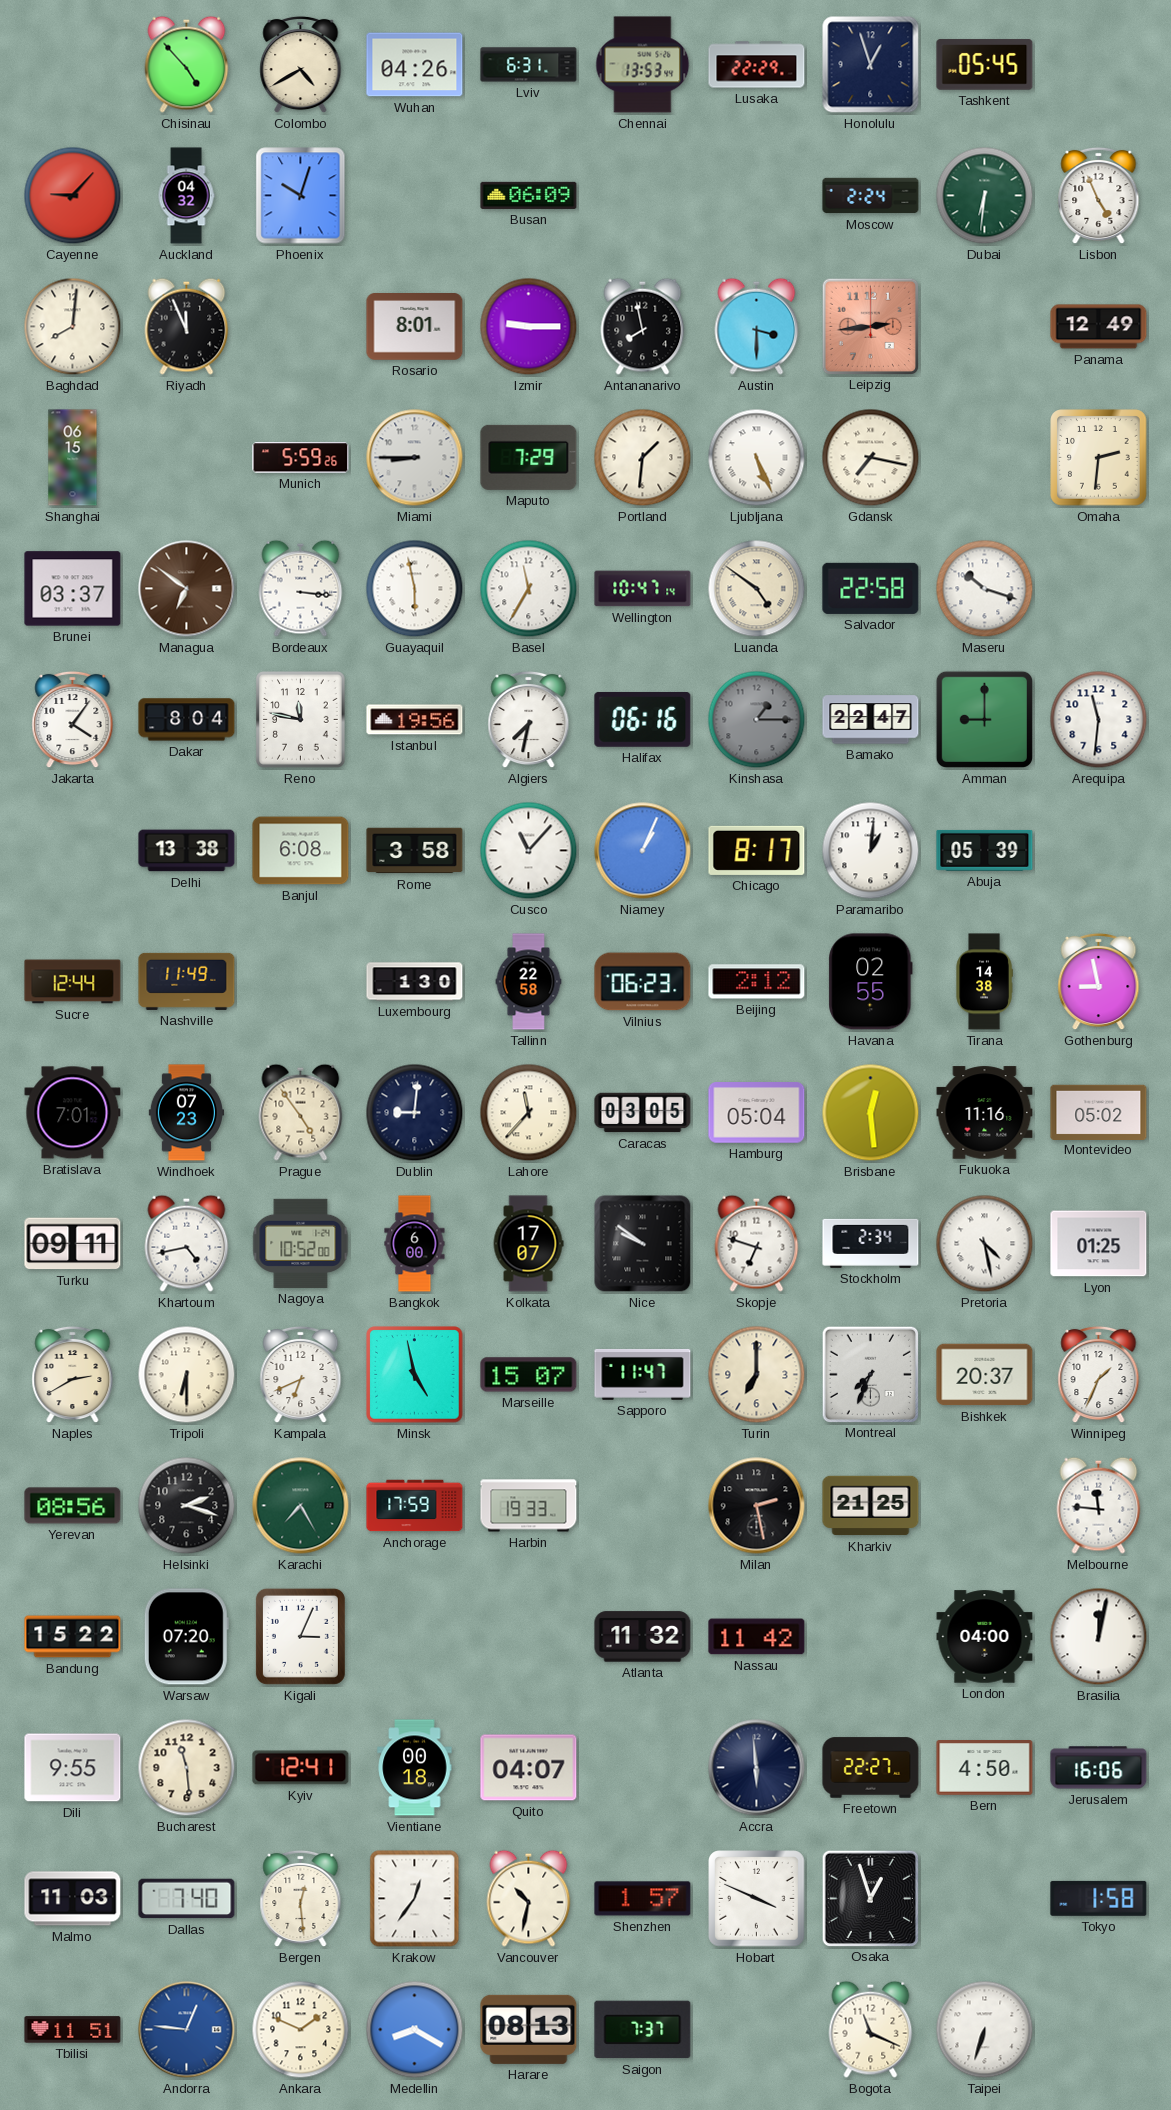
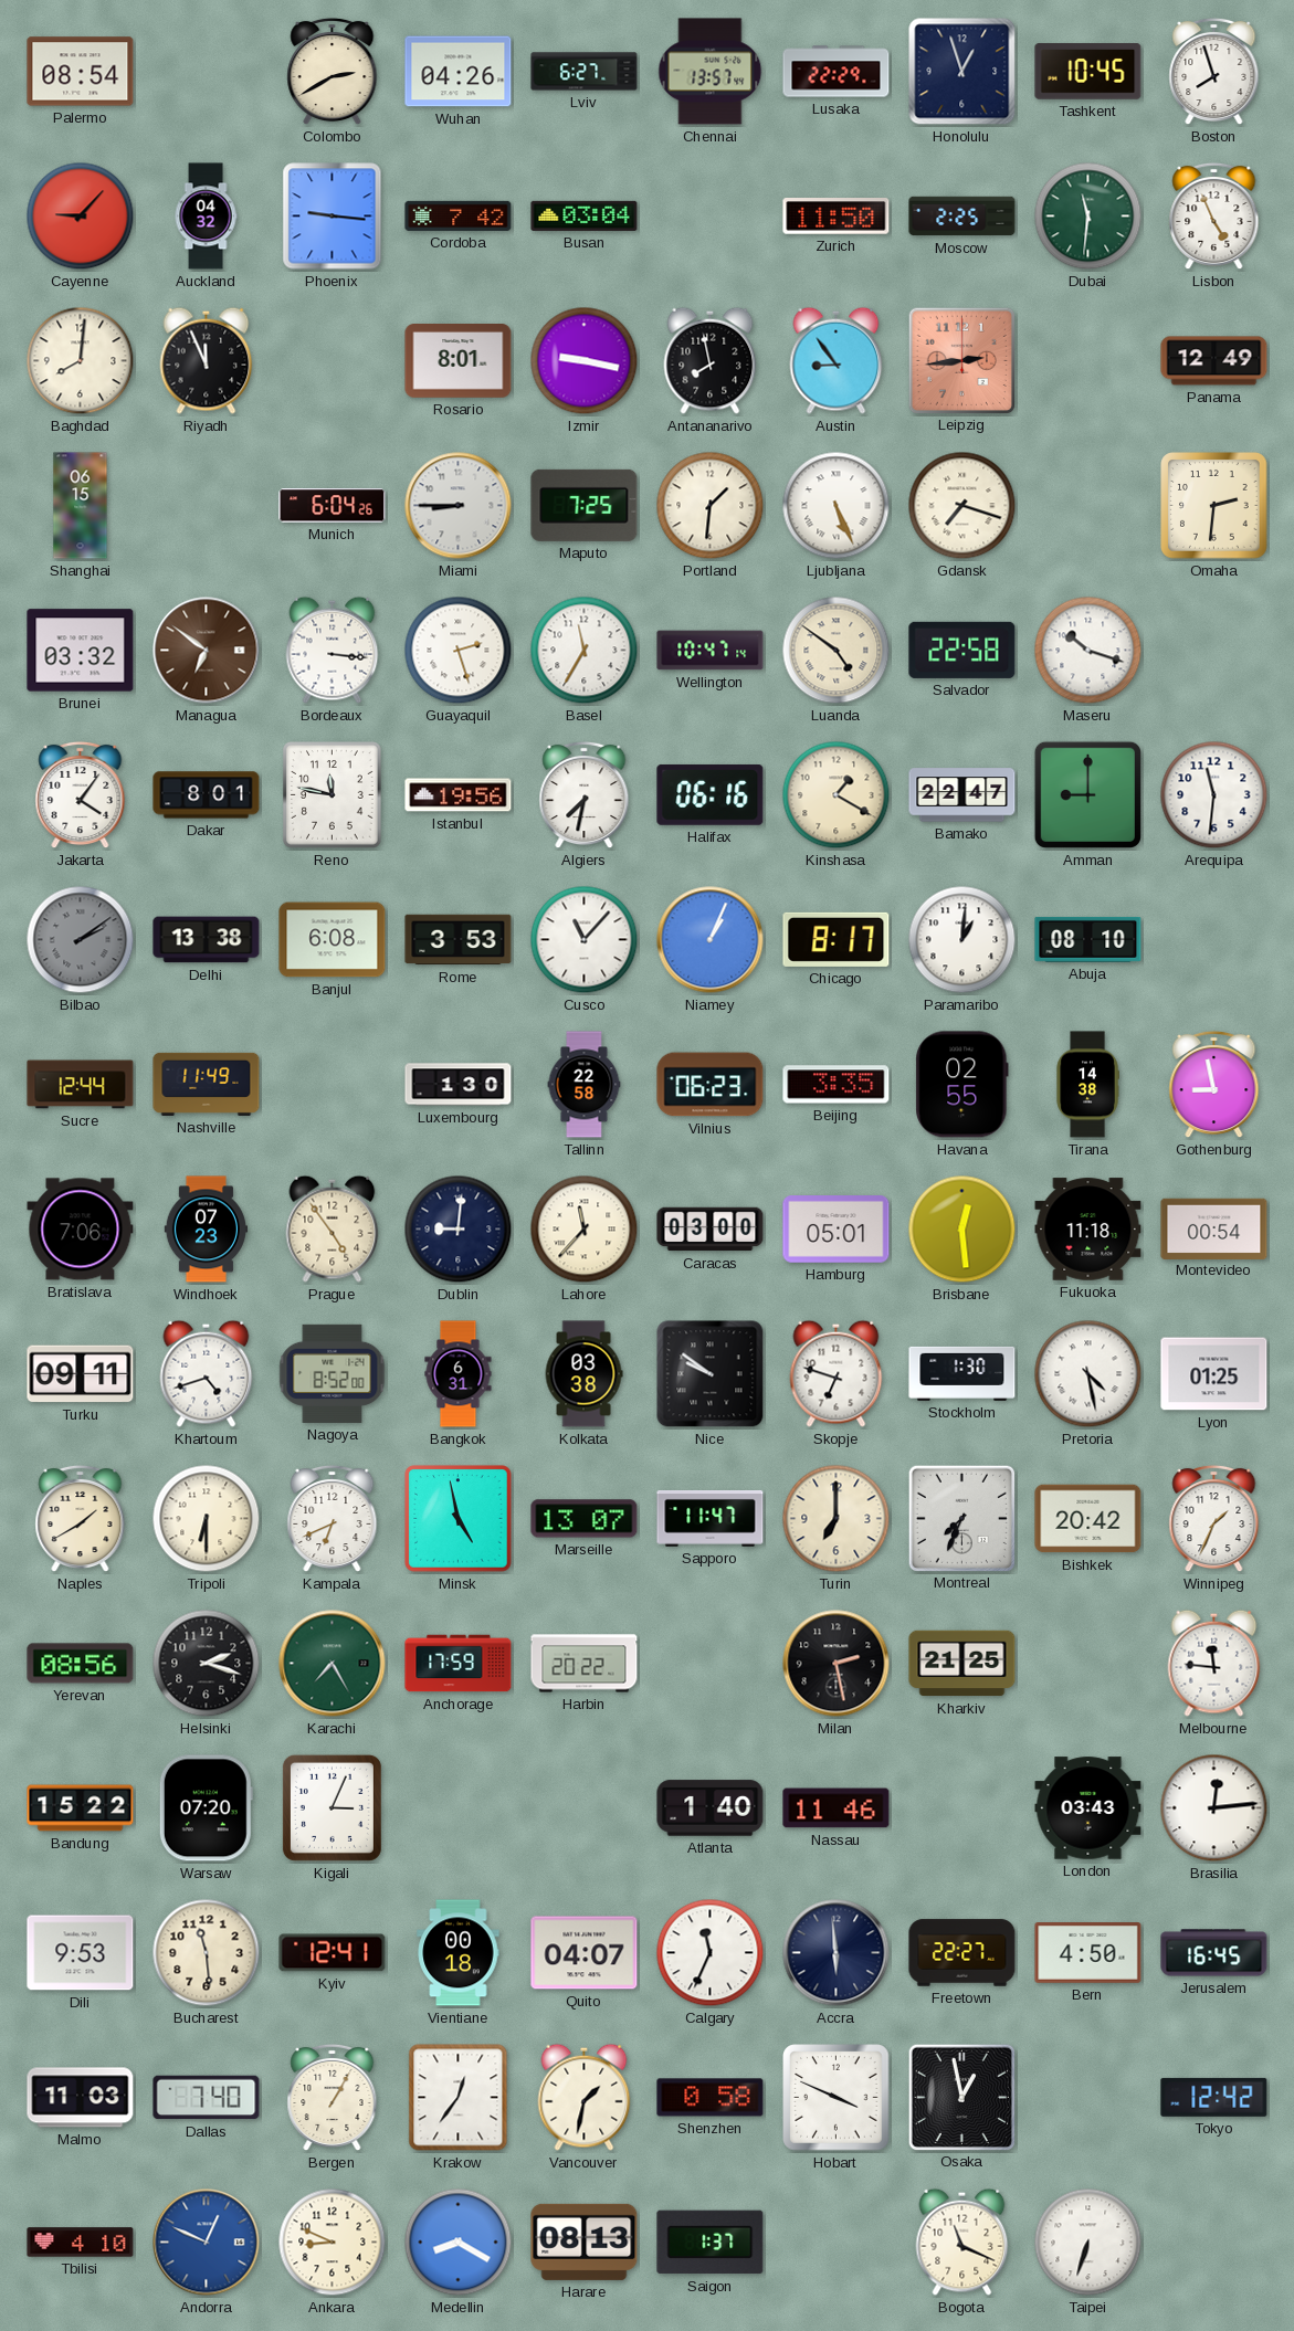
Palermo: none -> 08:54
Chisinau: 4:53 -> none
Colombo: 4:40 -> 2:40
Lviv: 6:31 -> 6:27
Chennai: 13:53 -> 13:57
Tashkent: 05:45 -> 10:45
Boston: none -> 7:57
Phoenix: 10:03 -> 9:16
Cordoba: none -> 7:42
Busan: 06:09 -> 03:04
Zurich: none -> 11:50
Moscow: 2:24 -> 2:25
Dubai: 6:31 -> 11:31
Izmir: 9:15 -> 9:17
Austin: 3:30 -> 8:54
Munich: 5:59 -> 6:04
Maputo: 7:29 -> 7:25
Gdansk: 7:17 -> 7:18
Brunei: 03:37 -> 03:32
Guayaquil: 5:58 -> 2:27
Dakar: 8:04 -> 8:01
Kinshasa: 1:15 -> 1:20
Kinshasa dial: grey -> cream
Bilbao: none -> 2:09
Rome: 3:58 -> 3:53
Abuja: 05:39 -> 08:10
Beijing: 2:12 -> 3:35
Bratislava: 7:01 -> 7:06
Caracas: 03:05 -> 03:00
Hamburg: 05:04 -> 05:01
Fukuoka: 11:16 -> 11:18
Montevideo: 05:02 -> 00:54
Khartoum: 4:43 -> 4:42
Nagoya: 10:52 -> 8:52
Bangkok: 6:00 -> 6:31
Kolkata: 17:07 -> 03:38
Stockholm: 2:34 -> 1:30
Naples: 2:40 -> 1:40
Marseille: 15:07 -> 13:07
Bishkek: 20:37 -> 20:42
Harbin: 19:33 -> 20:22
Atlanta: 11:32 -> 1:40
Nassau: 11:42 -> 11:46
London: 04:00 -> 03:43
Brasilia: 12:02 -> 12:14
Dili: 9:55 -> 9:53
Calgary: none -> 11:34
Jerusalem: 16:06 -> 16:45
Bergen: 12:29 -> 1:05
Vancouver: 10:32 -> 1:32
Shenzhen: 1:57 -> 0:58
Osaka: 12:57 -> 12:58
Tokyo: 1:58 -> 12:42
Tbilisi: 11:51 -> 4:10
Andorra: 12:46 -> 12:49
Ankara: 1:49 -> 8:49
Saigon: 7:37 -> 1:37
